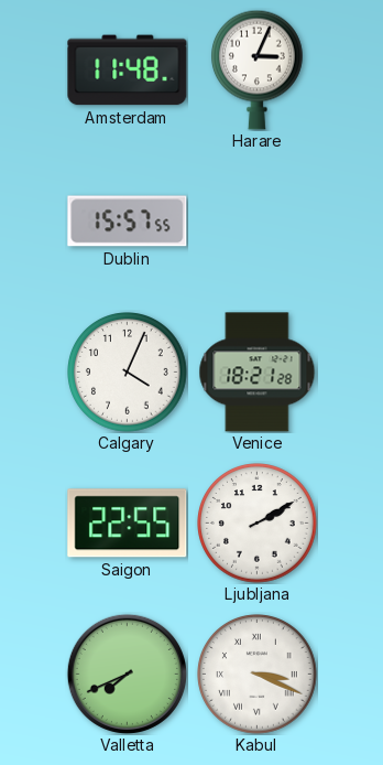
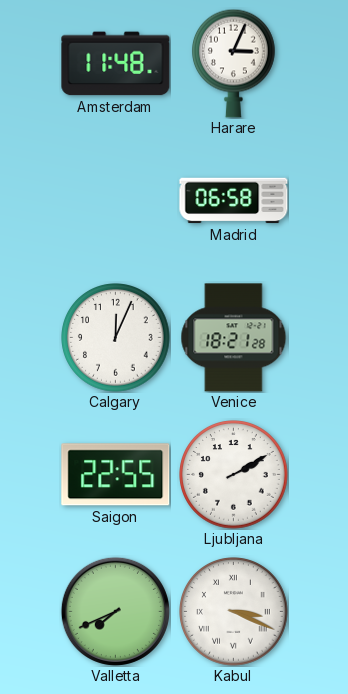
Dublin: 15:57 -> none
Madrid: none -> 06:58
Calgary: 4:04 -> 12:04
